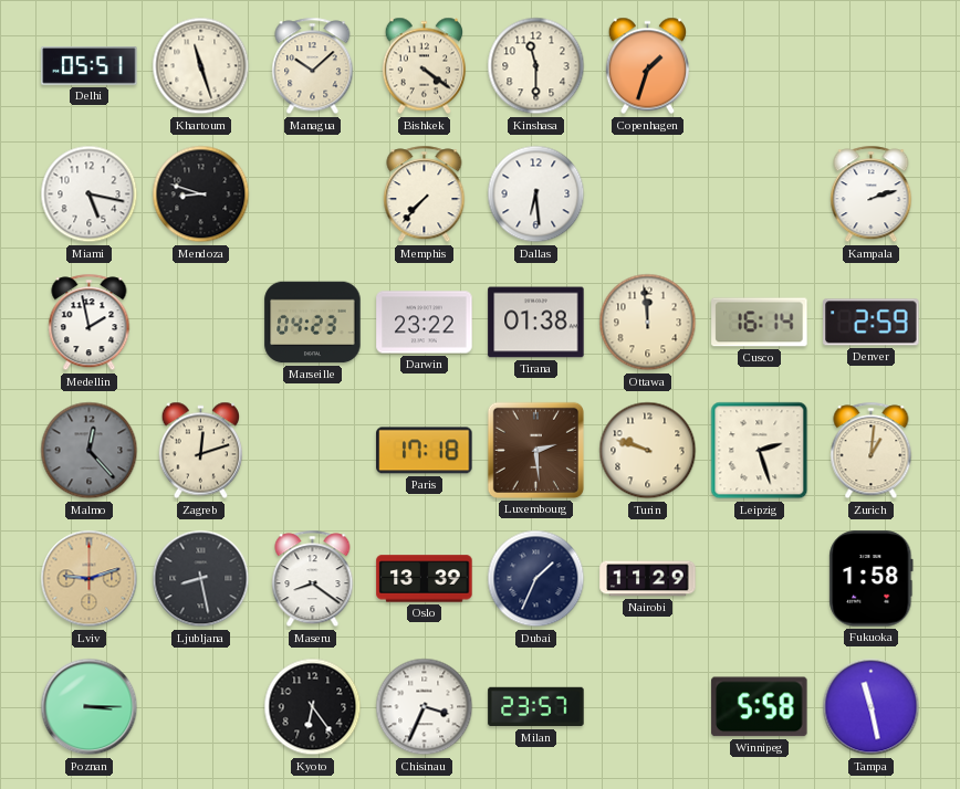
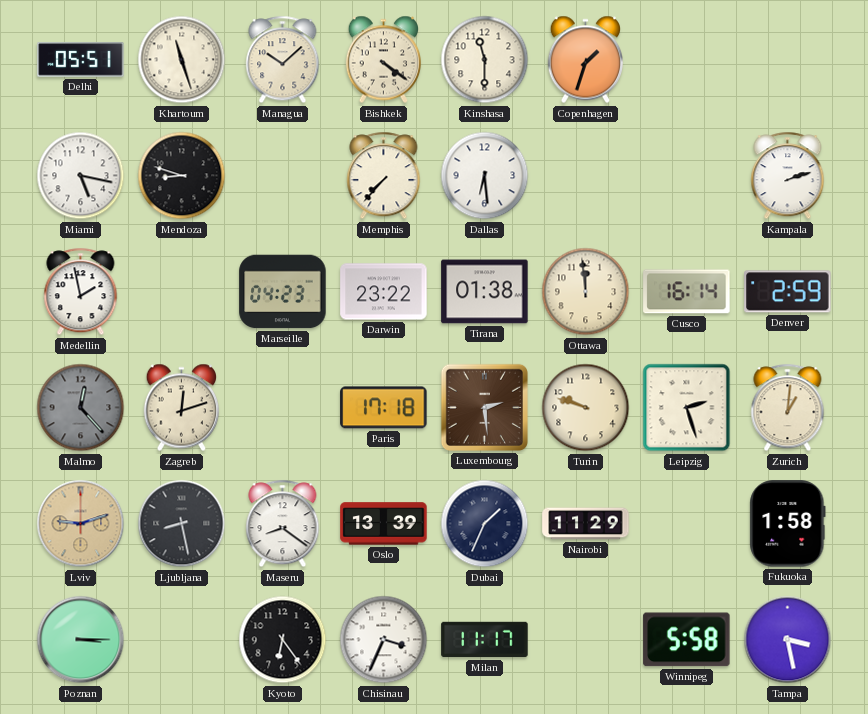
Milan: 23:57 -> 11:17
Tampa: 11:28 -> 3:28
